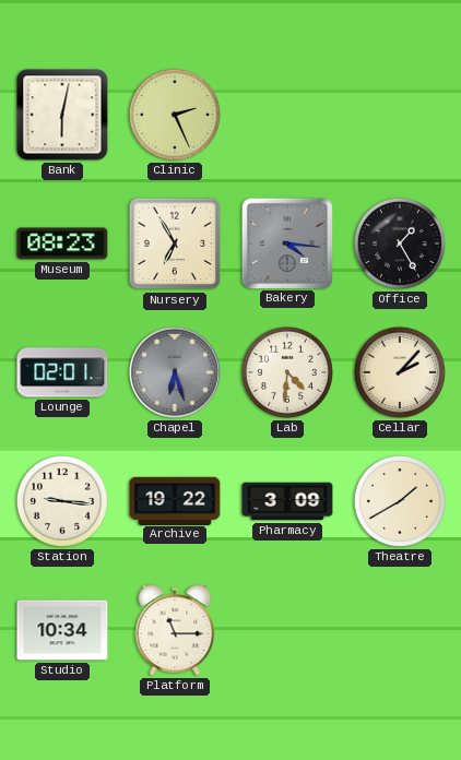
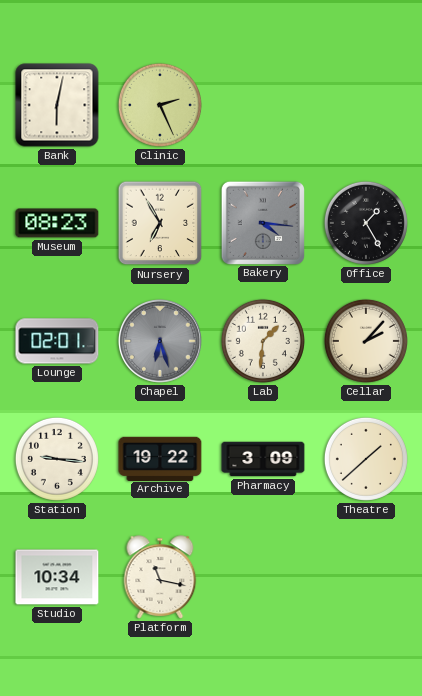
Lab: 4:31 -> 1:31
Theatre: 1:40 -> 1:38
Platform: 11:15 -> 11:17
